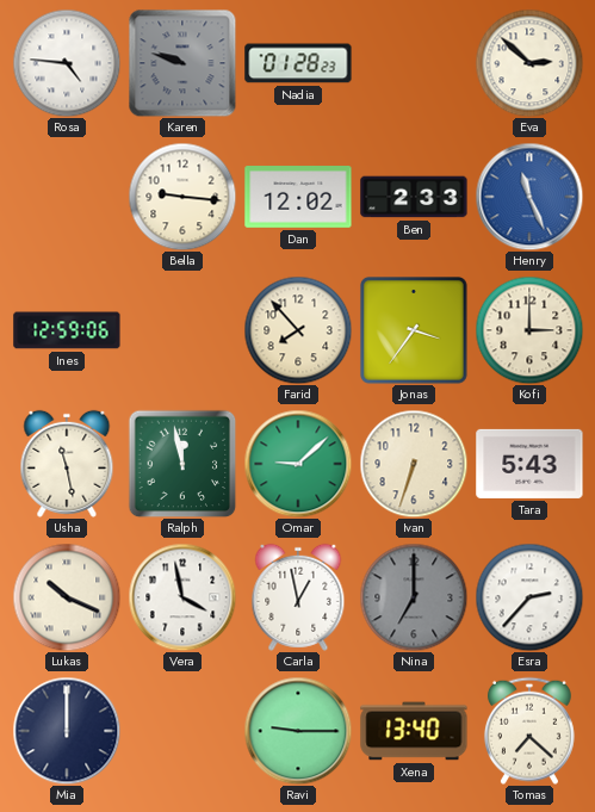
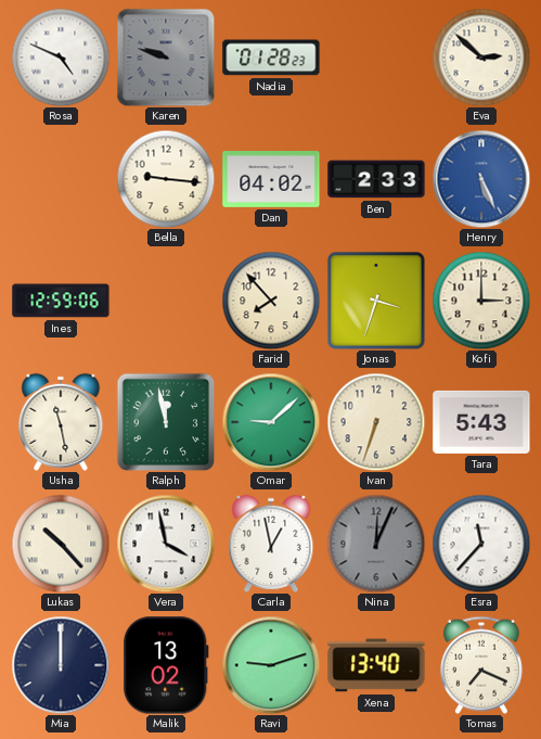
Rosa: 4:46 -> 4:49
Dan: 12:02 -> 04:02
Henry: 11:26 -> 5:26
Jonas: 3:36 -> 3:33
Lukas: 10:19 -> 10:23
Nina: 7:00 -> 12:04
Esra: 2:37 -> 11:37
Malik: none -> 13:02
Ravi: 9:15 -> 9:12
Tomas: 7:22 -> 7:19
